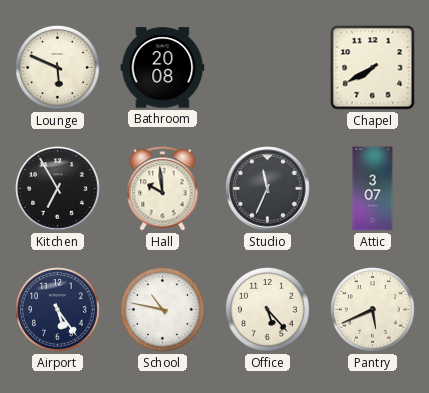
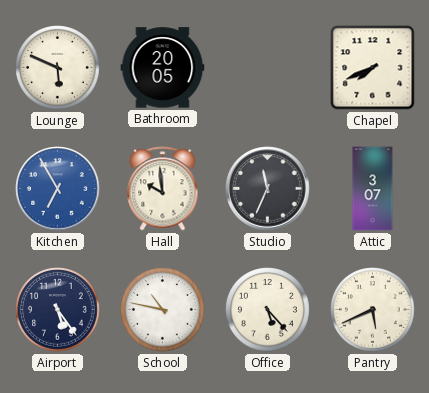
Bathroom: 20:08 -> 20:05
Chapel: 7:40 -> 7:41
Kitchen dial: black -> blue
